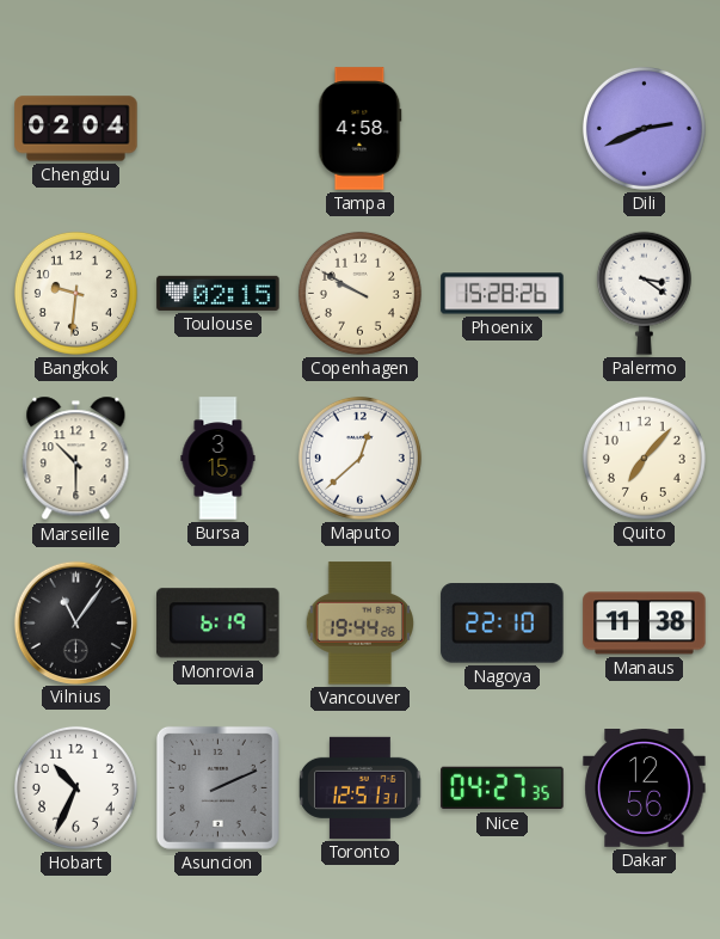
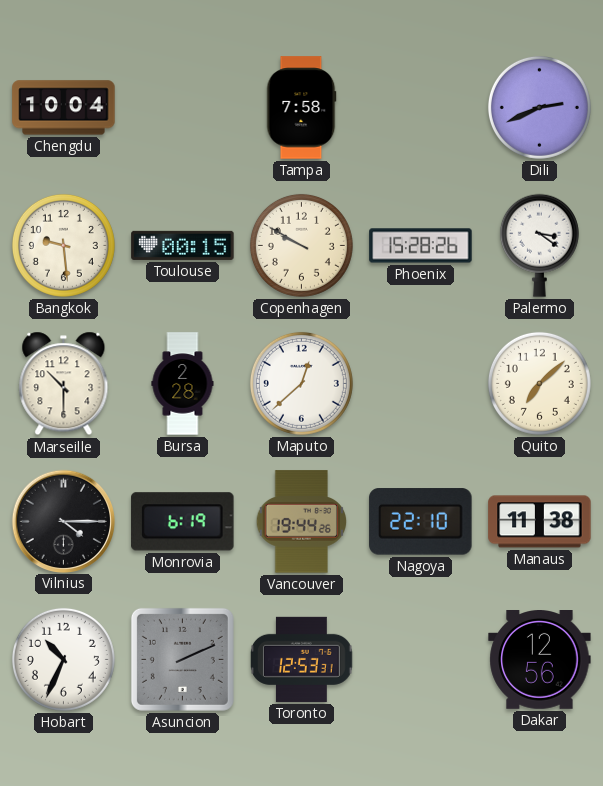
Chengdu: 02:04 -> 10:04
Tampa: 4:58 -> 7:58
Bangkok: 9:31 -> 9:29
Toulouse: 02:15 -> 00:15
Bursa: 3:15 -> 2:28
Quito: 7:07 -> 7:08
Vilnius: 11:06 -> 4:15
Toronto: 12:51 -> 12:53
Nice: 04:27 -> none
